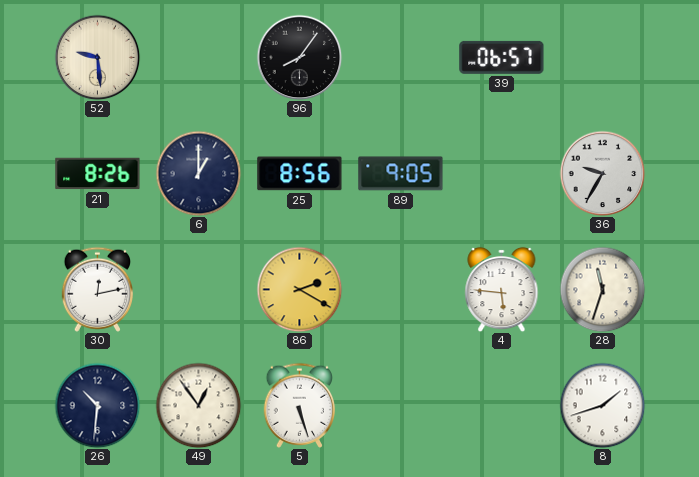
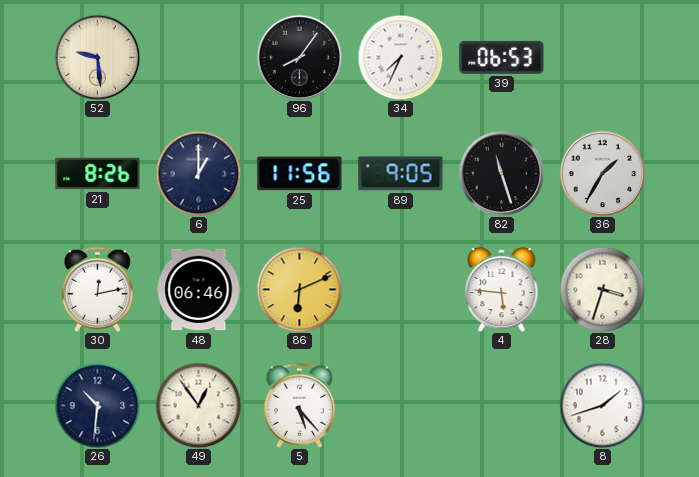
34: none -> 7:34
39: 06:57 -> 06:53
25: 8:56 -> 11:56
82: none -> 11:27
36: 9:35 -> 1:35
48: none -> 06:46
86: 2:20 -> 6:11
28: 11:33 -> 3:33
5: 5:27 -> 5:23
